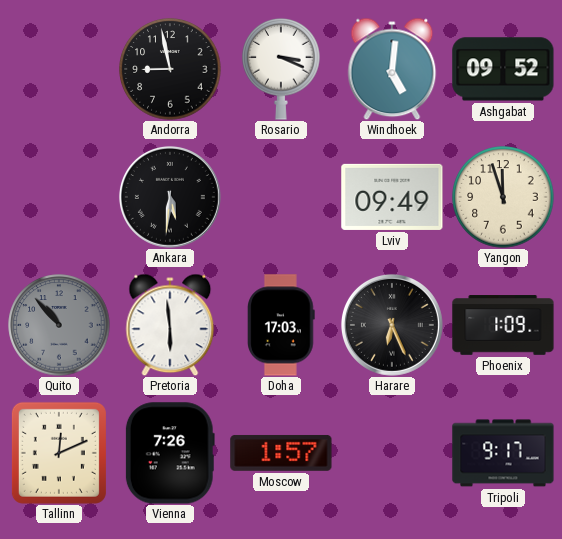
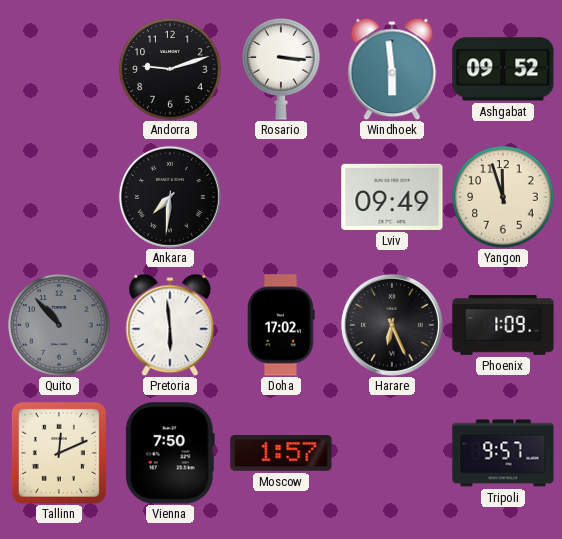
Andorra: 8:58 -> 9:12
Rosario: 3:19 -> 3:16
Windhoek: 5:01 -> 5:59
Ankara: 5:31 -> 7:31
Doha: 17:03 -> 17:02
Vienna: 7:26 -> 7:50
Tripoli: 9:17 -> 9:57
